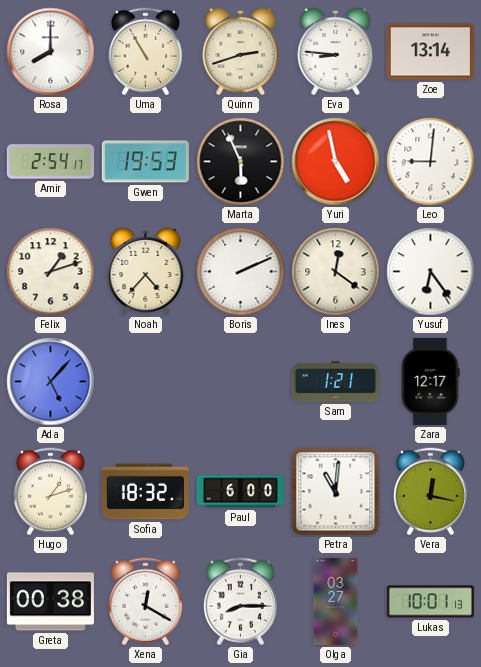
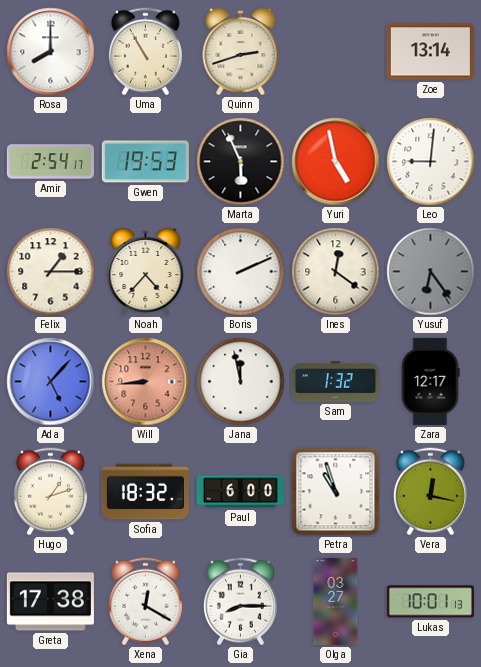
Eva: 8:46 -> none
Felix: 1:12 -> 1:15
Yusuf dial: white -> grey
Will: none -> 8:44
Jana: none -> 11:58
Sam: 1:21 -> 1:32
Petra: 11:01 -> 10:57
Greta: 00:38 -> 17:38
